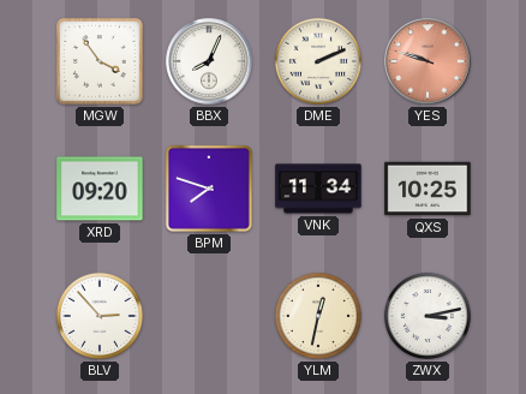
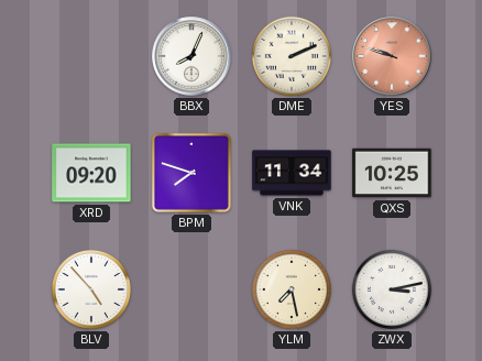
MGW: 3:54 -> none
BLV: 2:53 -> 4:53
YLM: 12:32 -> 7:28
